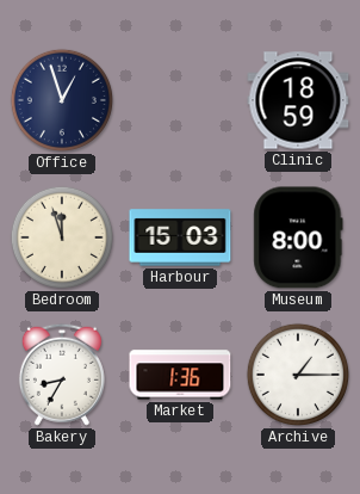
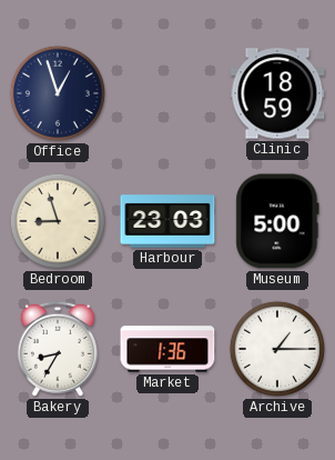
Bedroom: 11:57 -> 8:57
Harbour: 15:03 -> 23:03
Museum: 8:00 -> 5:00
